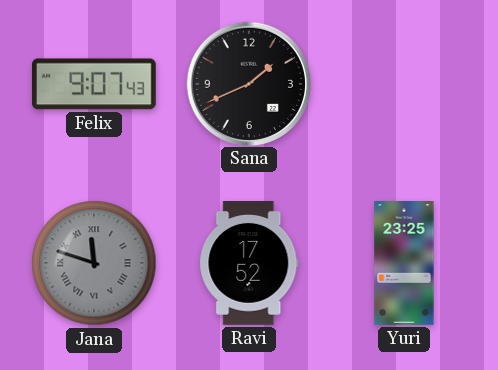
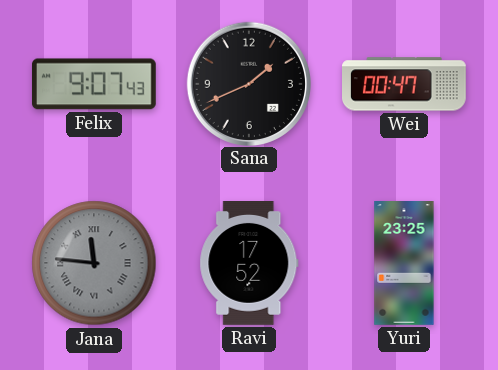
Wei: none -> 00:47
Jana: 11:48 -> 11:46
